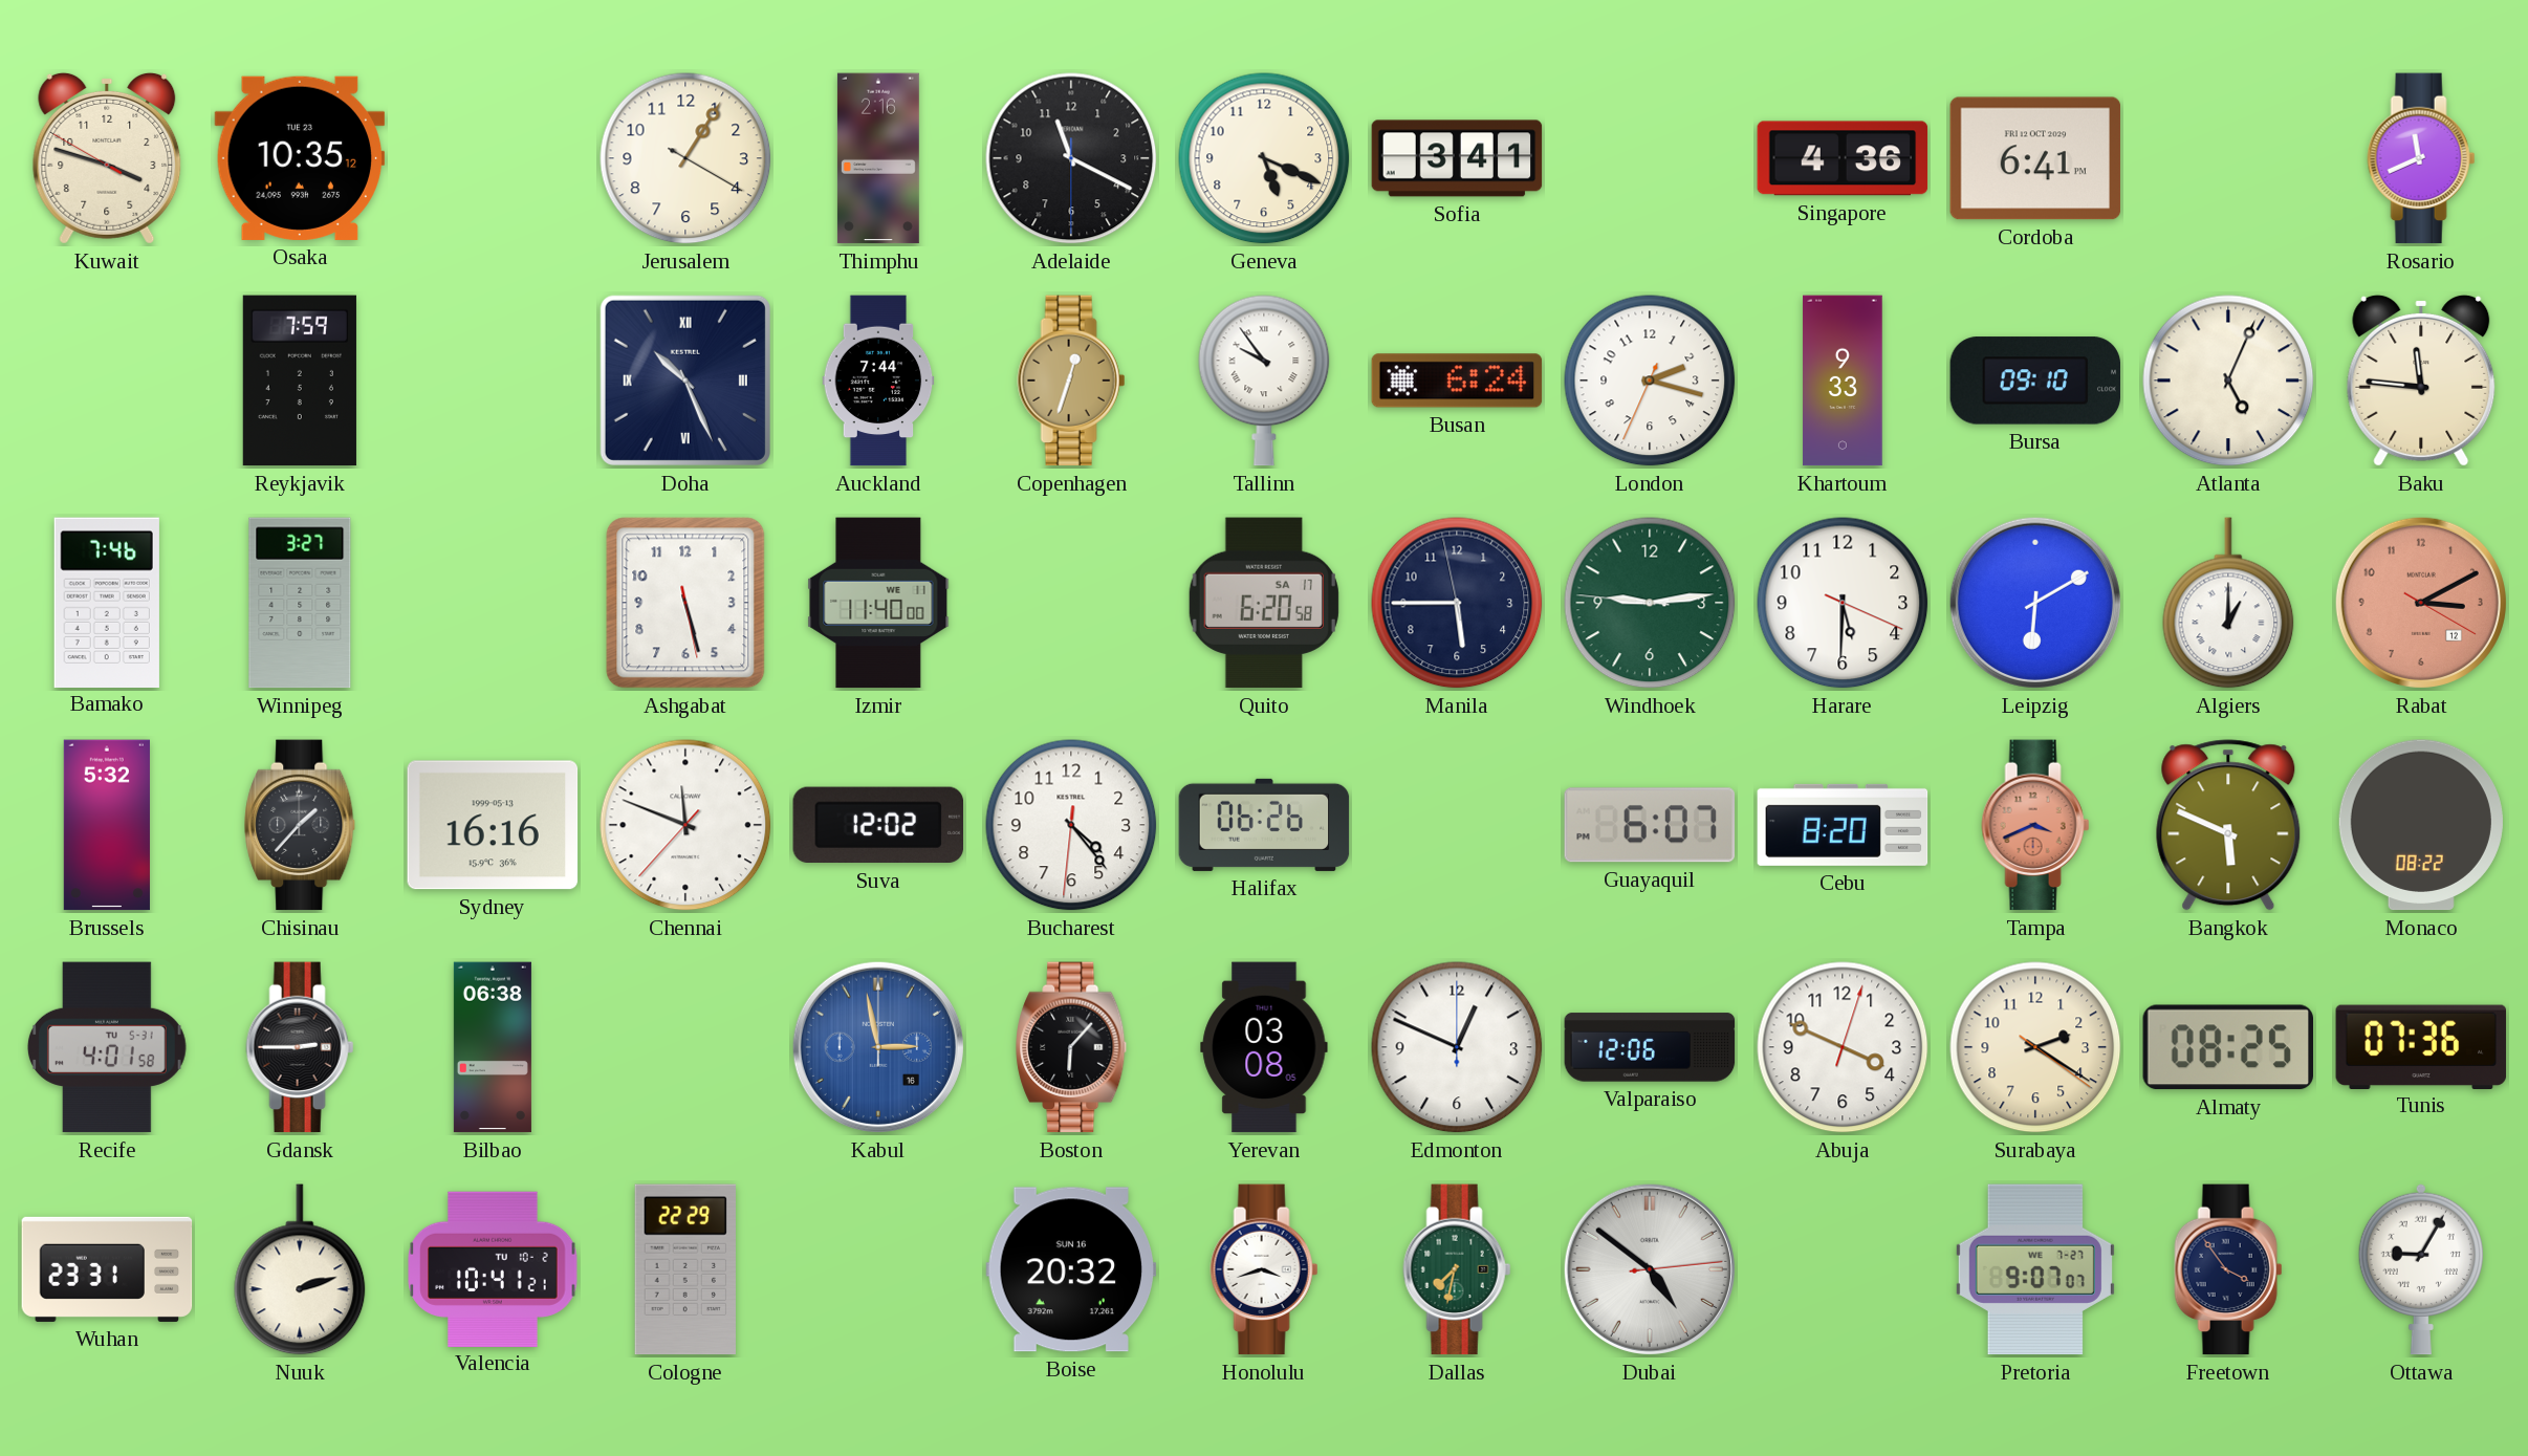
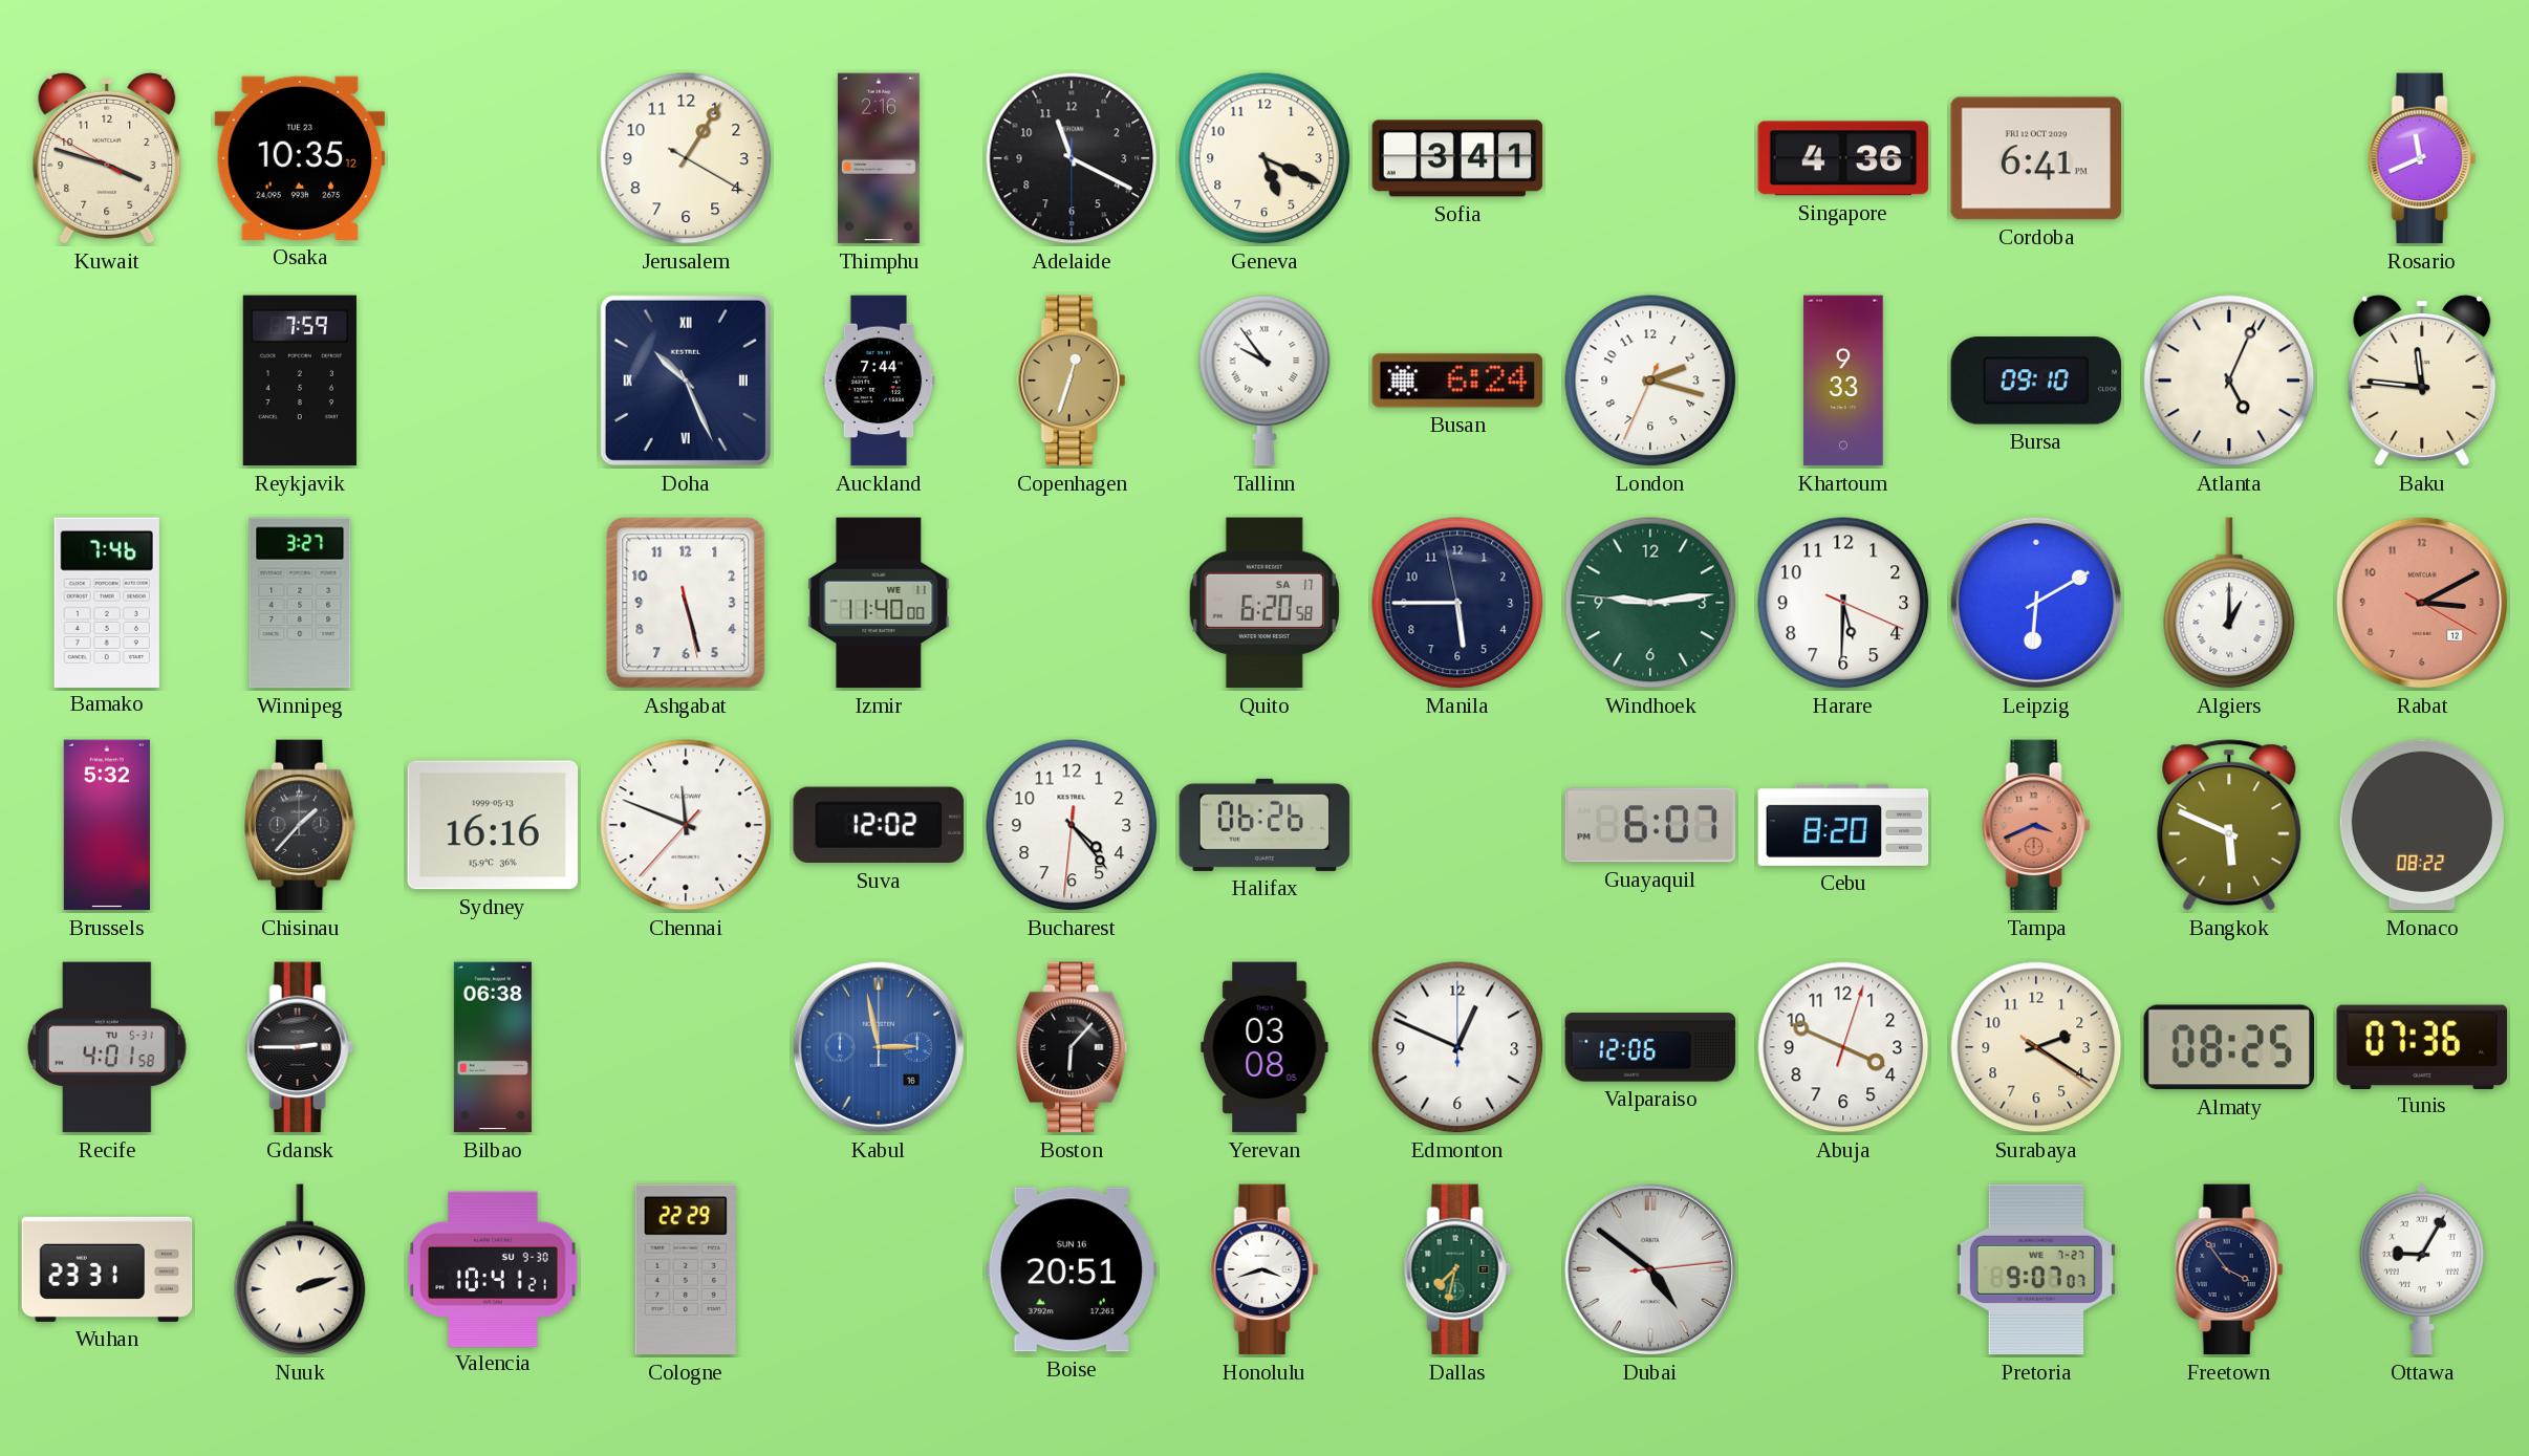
Valencia date: TU 10-2 -> SU 9-30
Boise: 20:32 -> 20:51
